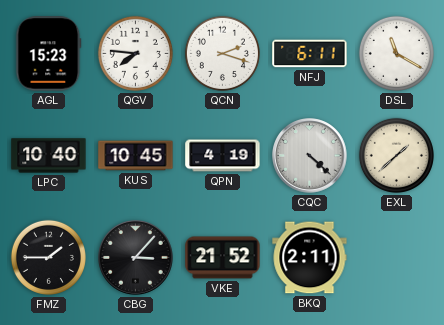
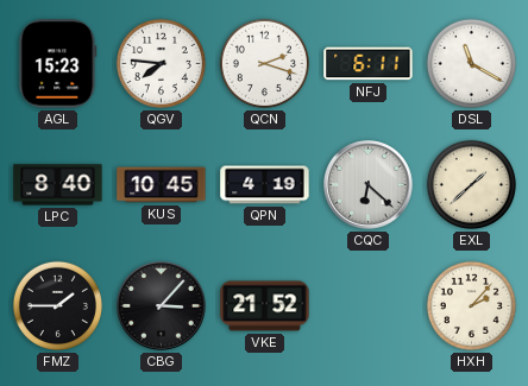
LPC: 10:40 -> 8:40
CQC: 4:22 -> 6:22
BKQ: 2:11 -> none
HXH: none -> 2:07
